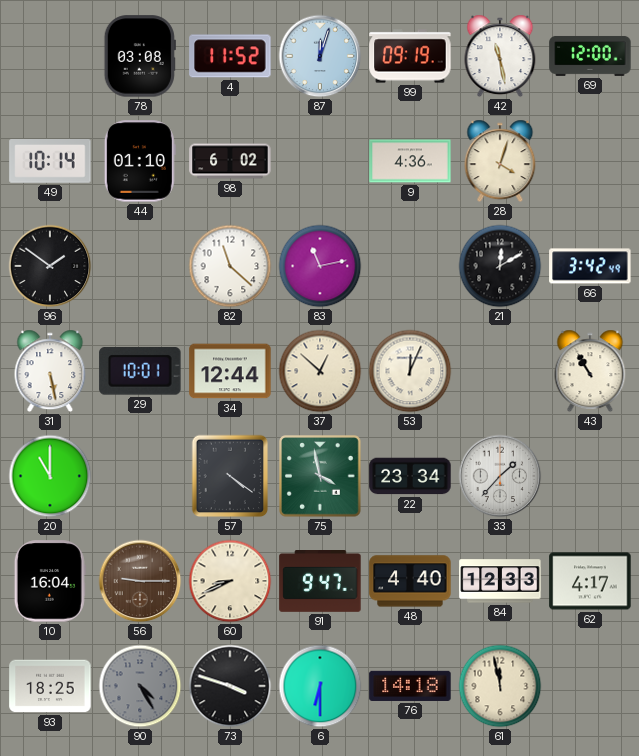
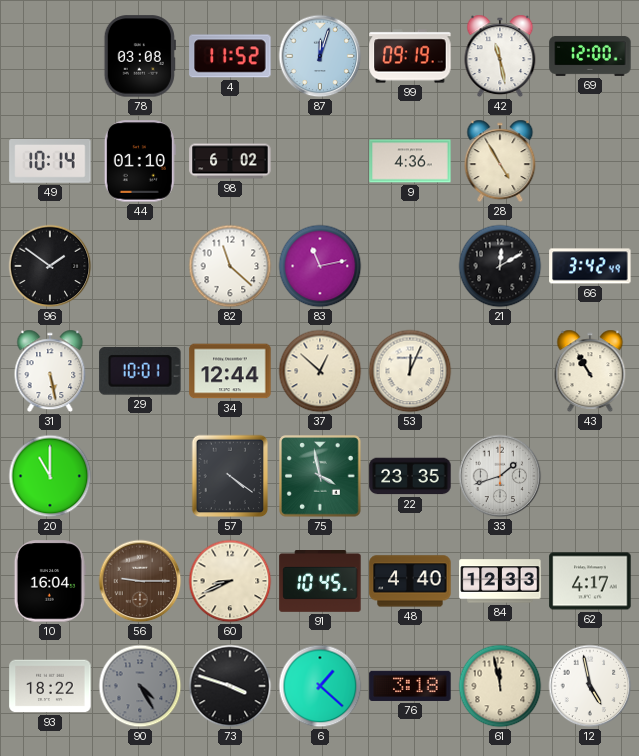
28: 4:03 -> 4:55
22: 23:34 -> 23:35
33: 1:37 -> 1:42
91: 9:47 -> 10:45
93: 18:25 -> 18:22
6: 6:30 -> 1:22
76: 14:18 -> 3:18
12: none -> 4:58
